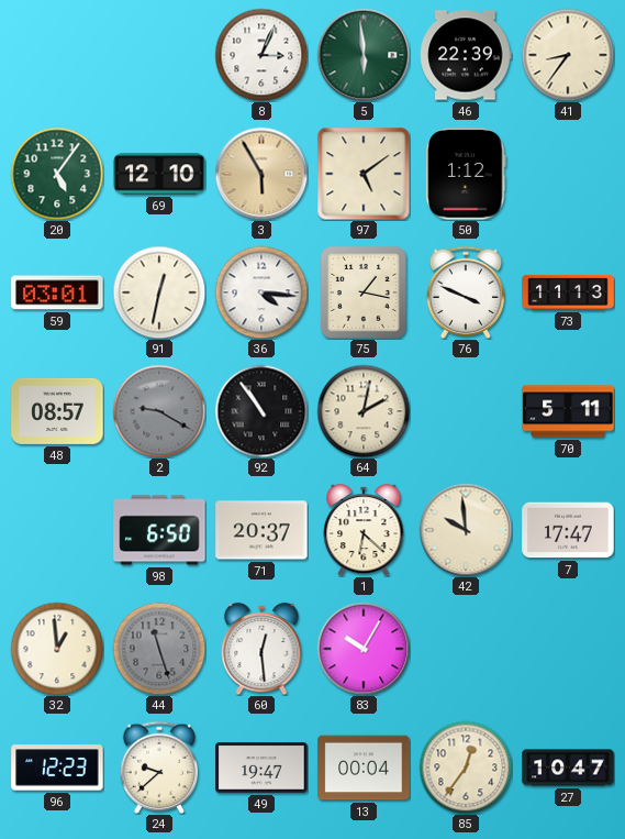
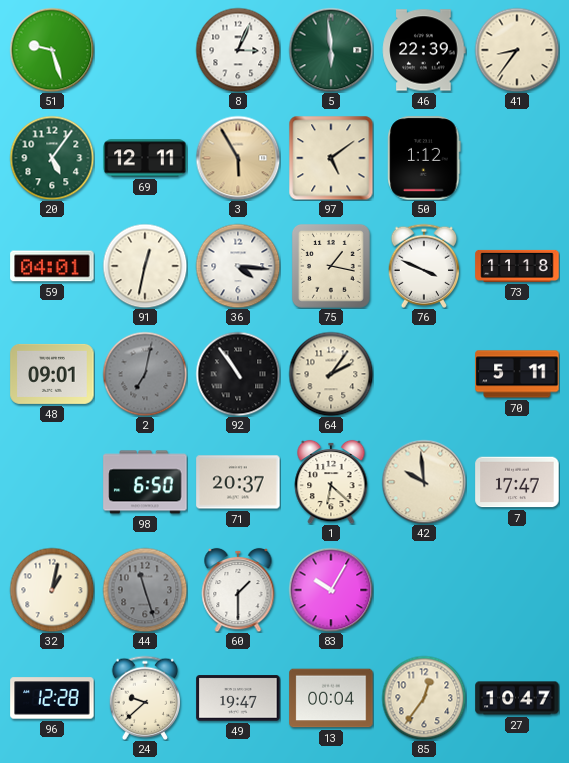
51: none -> 9:27
69: 12:10 -> 12:11
59: 03:01 -> 04:01
73: 11:13 -> 11:18
48: 08:57 -> 09:01
2: 9:20 -> 7:02
64: 2:02 -> 2:06
32: 12:59 -> 1:02
60: 12:29 -> 1:30
96: 12:23 -> 12:28
